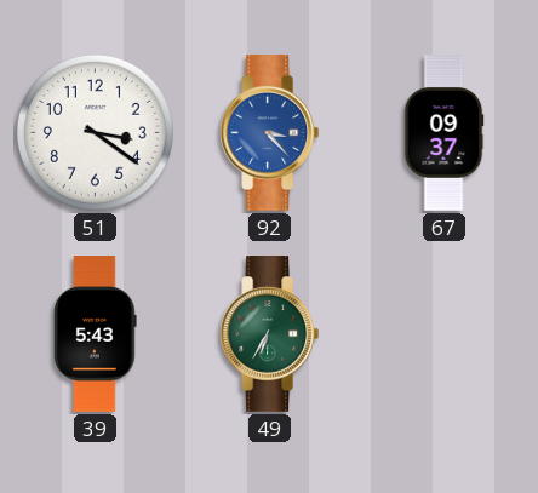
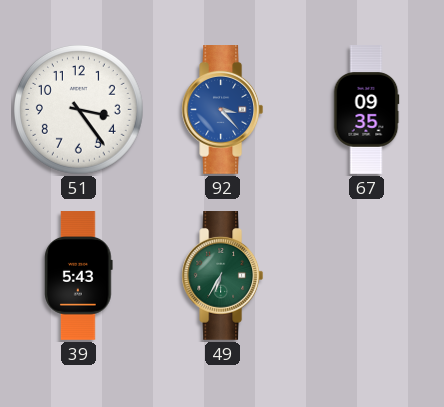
51: 3:21 -> 3:24
67: 09:37 -> 09:35
